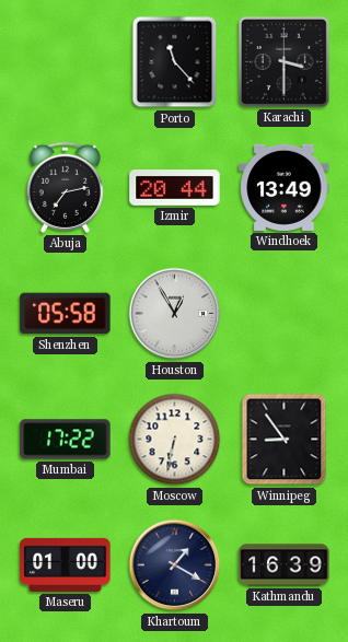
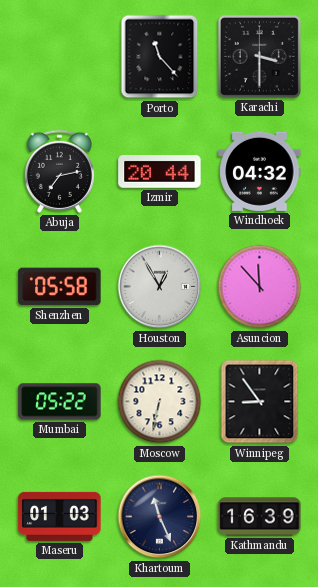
Windhoek: 13:49 -> 04:32
Asuncion: none -> 11:53
Mumbai: 17:22 -> 05:22
Maseru: 01:00 -> 01:03
Khartoum: 1:20 -> 11:26
